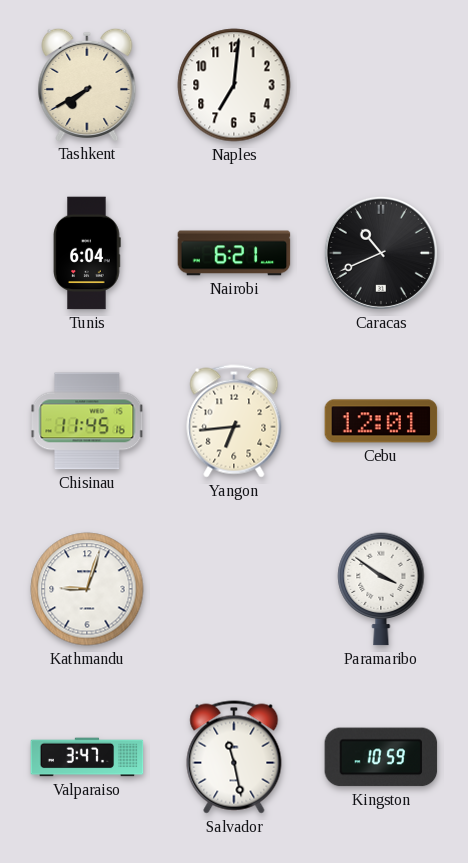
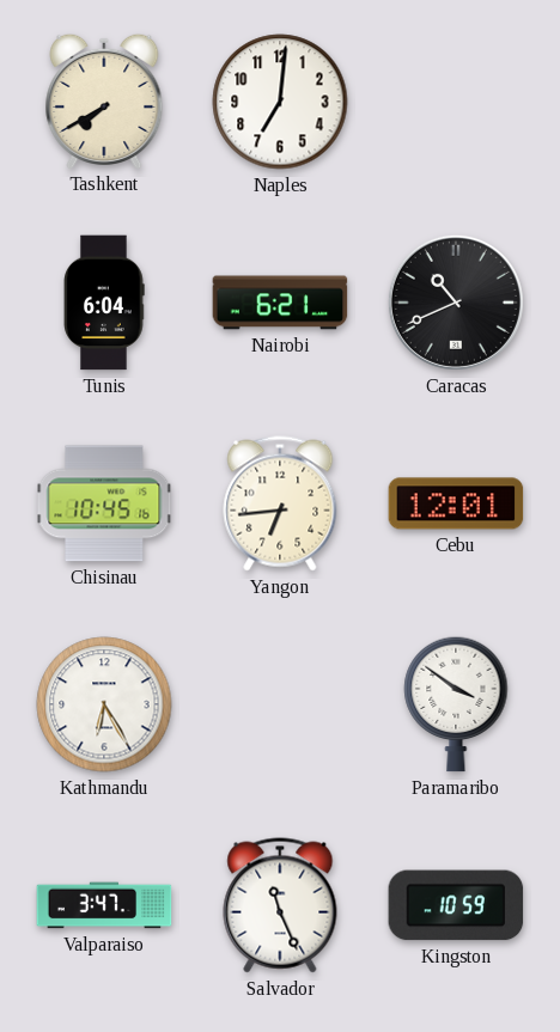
Chisinau: 11:45 -> 10:45
Kathmandu: 9:03 -> 6:25
Salvador: 11:28 -> 11:26
